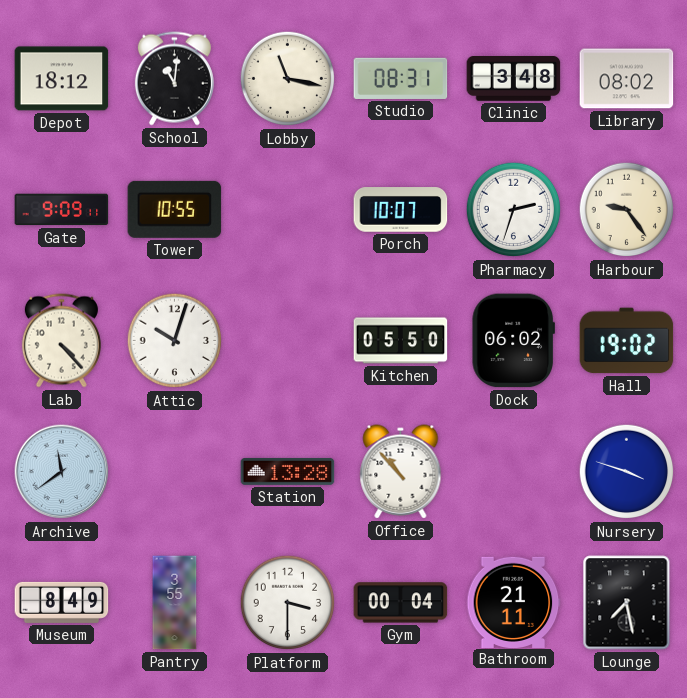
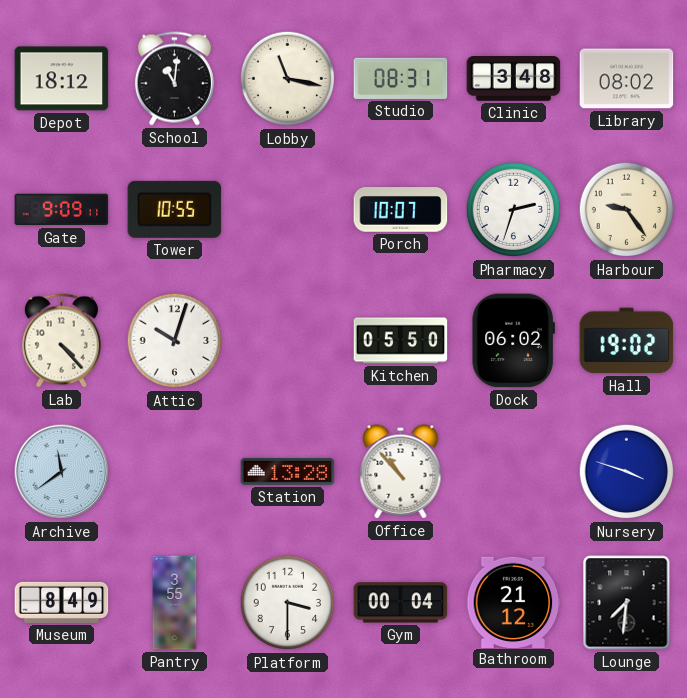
Bathroom: 21:11 -> 21:12
Lounge: 7:28 -> 7:31
